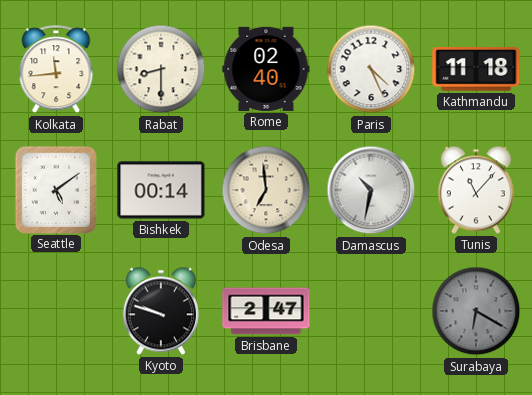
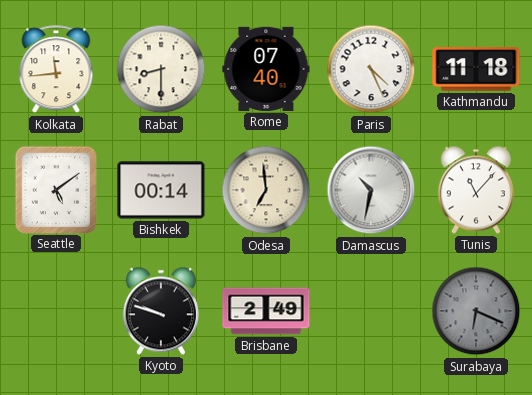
Rome: 02:40 -> 07:40
Brisbane: 2:47 -> 2:49
Surabaya: 6:20 -> 6:19
